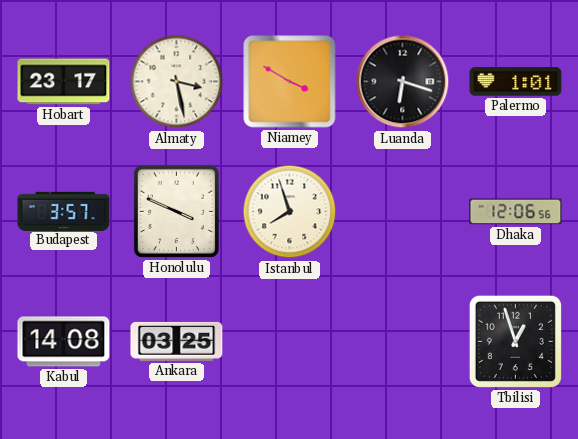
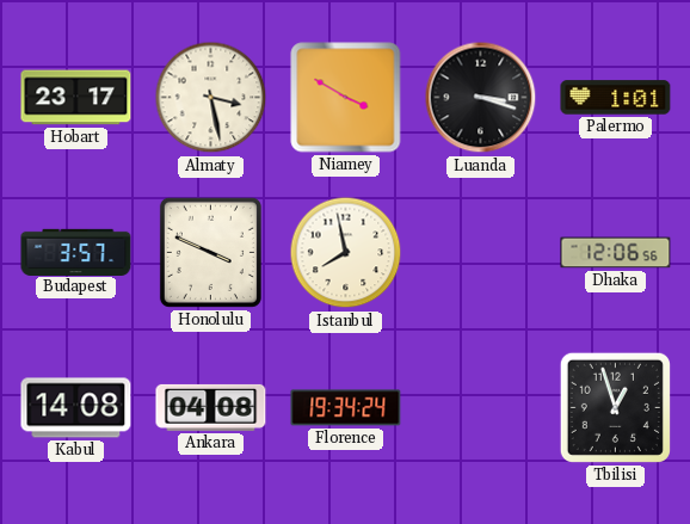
Luanda: 6:18 -> 3:18
Istanbul: 7:57 -> 7:58
Ankara: 03:25 -> 04:08
Florence: none -> 19:34
